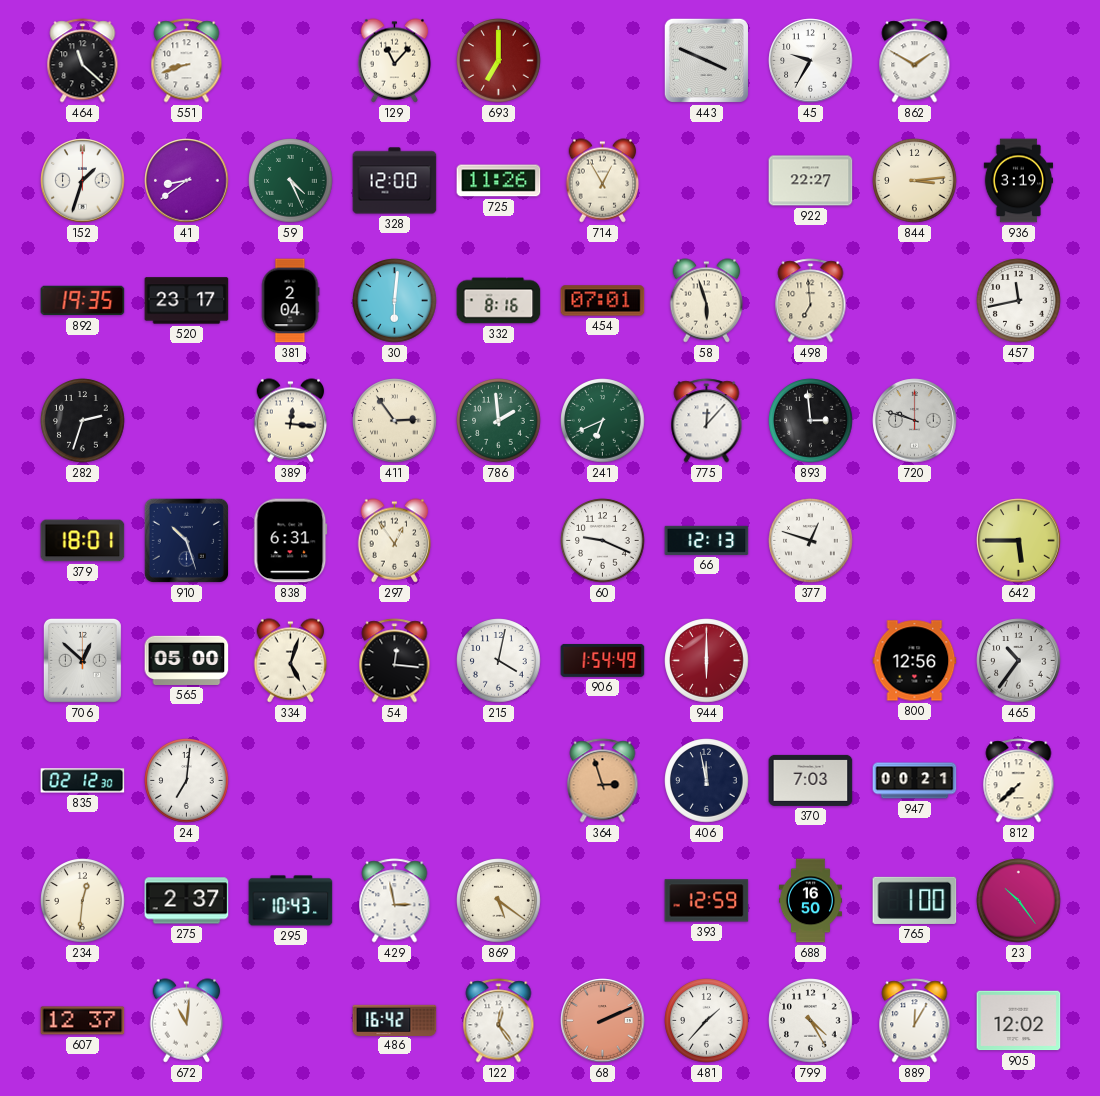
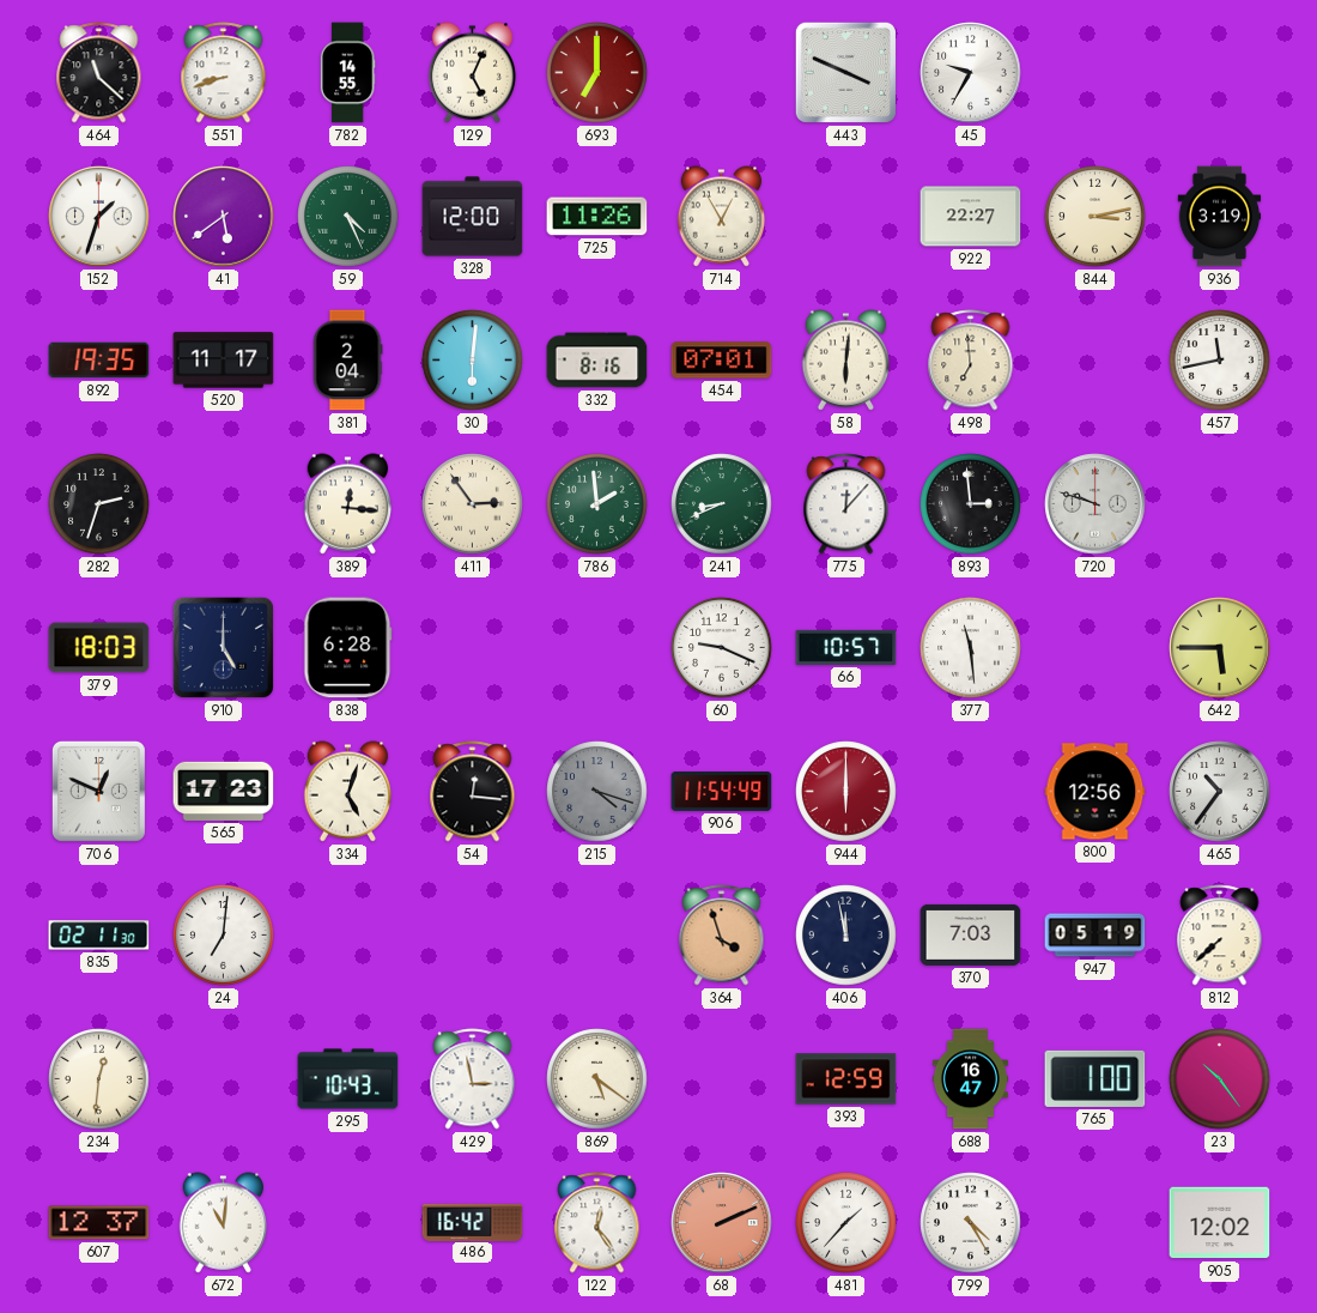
782: none -> 14:55
129: 11:07 -> 5:04
862: 1:50 -> none
41: 8:39 -> 5:39
844: 3:14 -> 3:13
520: 23:17 -> 11:17
58: 5:57 -> 6:01
241: 6:41 -> 8:41
379: 18:01 -> 18:03
910: 10:27 -> 5:00
838: 6:31 -> 6:28
297: 12:54 -> none
66: 12:13 -> 10:57
377: 12:48 -> 11:29
706: 12:52 -> 12:49
565: 05:00 -> 17:23
215: 4:02 -> 4:18
215 dial: white -> grey
906: 1:54 -> 11:54
835: 02:12 -> 02:11
364: 2:57 -> 3:57
947: 00:21 -> 05:19
275: 2:37 -> none
688: 16:50 -> 16:47
889: 12:05 -> none
